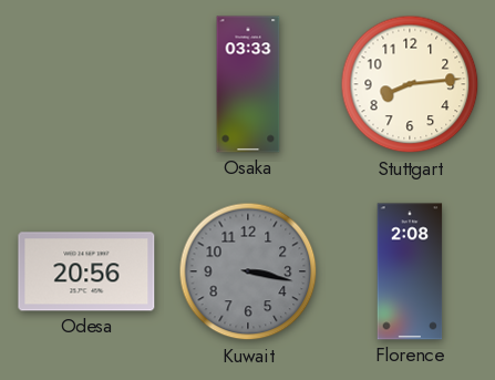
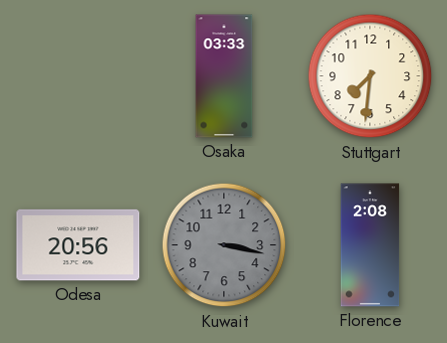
Stuttgart: 8:14 -> 7:31
